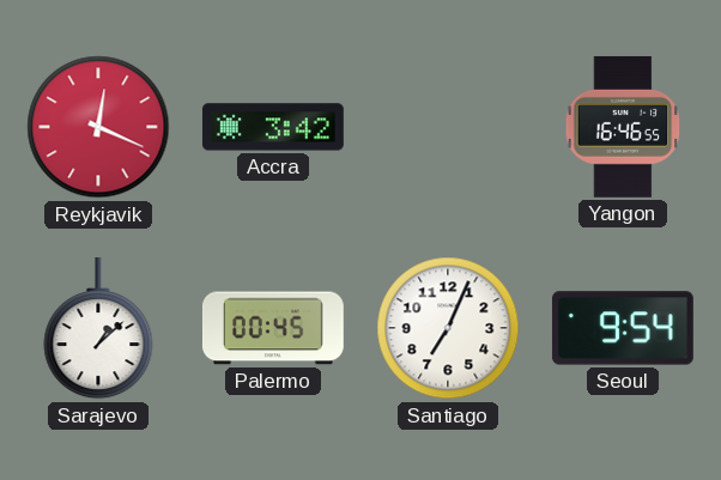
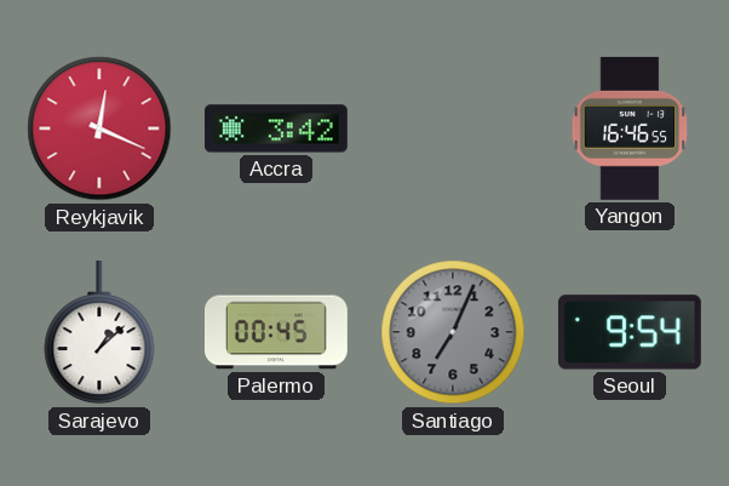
Santiago dial: white -> grey
